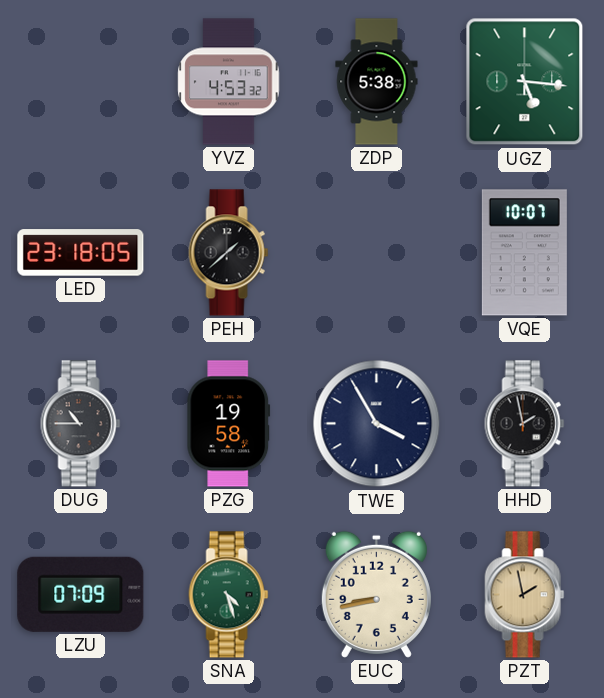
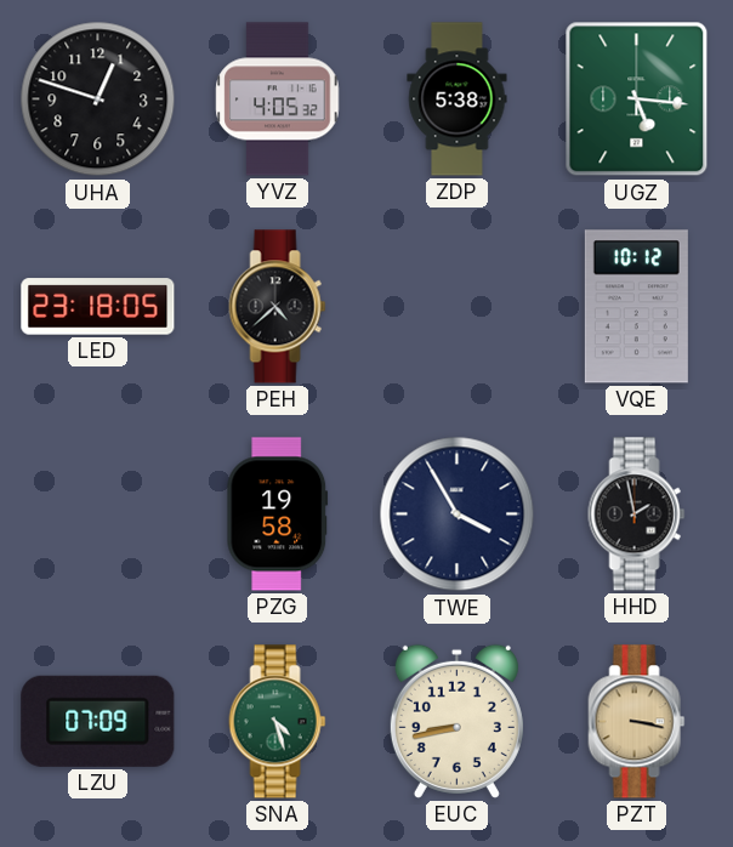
UHA: none -> 12:48
YVZ: 4:53 -> 4:05
PEH: 1:38 -> 4:38
VQE: 10:07 -> 10:12
DUG: 10:45 -> none
PZT: 1:58 -> 3:17
